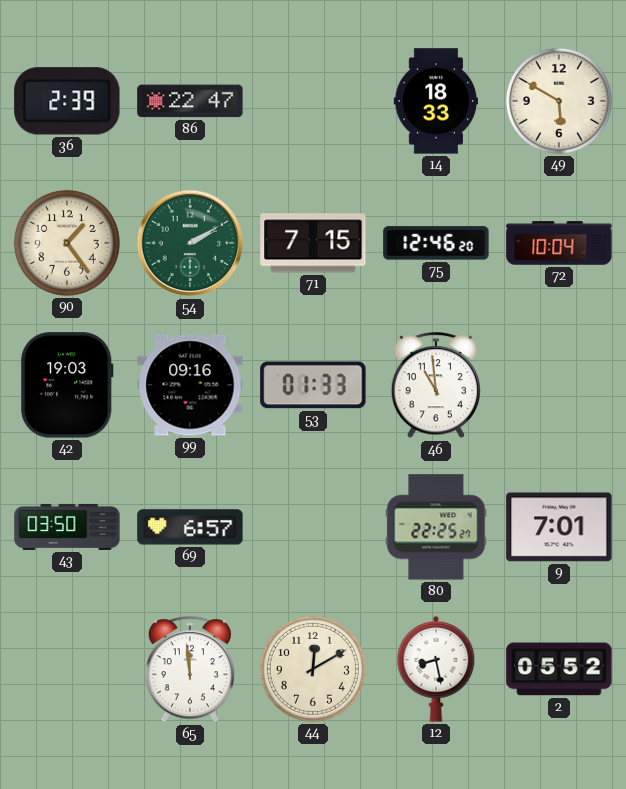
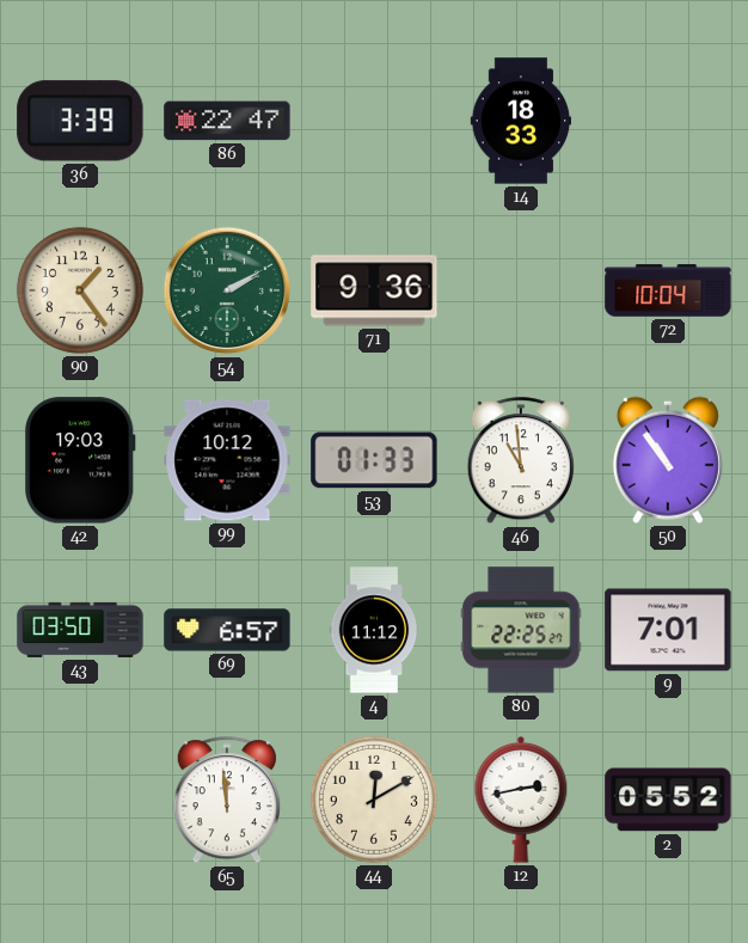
36: 2:39 -> 3:39
49: 5:50 -> none
71: 7:15 -> 9:36
75: 12:46 -> none
99: 09:16 -> 10:12
50: none -> 10:54
4: none -> 11:12
12: 8:28 -> 2:43
